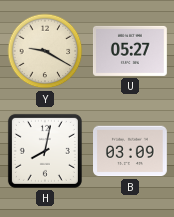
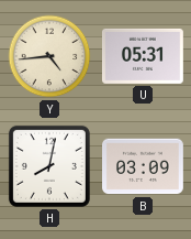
Y: 9:20 -> 4:44
U: 05:27 -> 05:31
